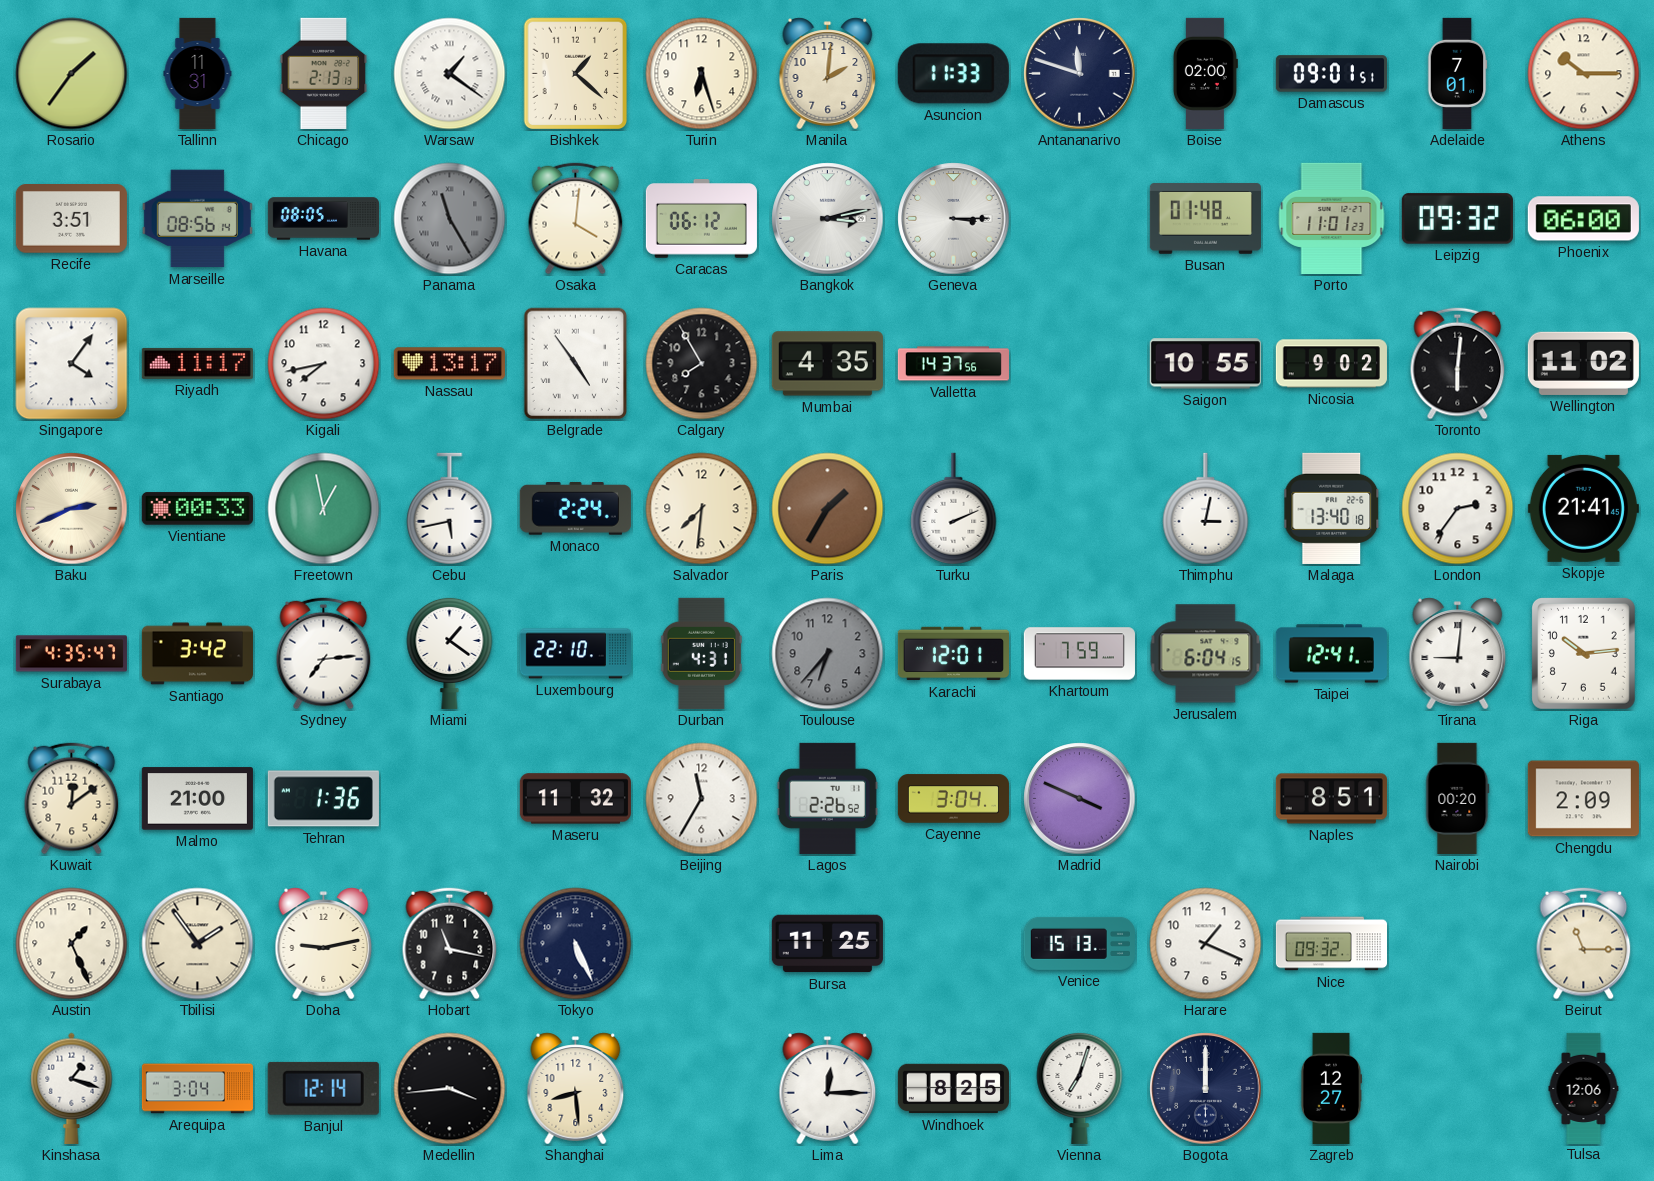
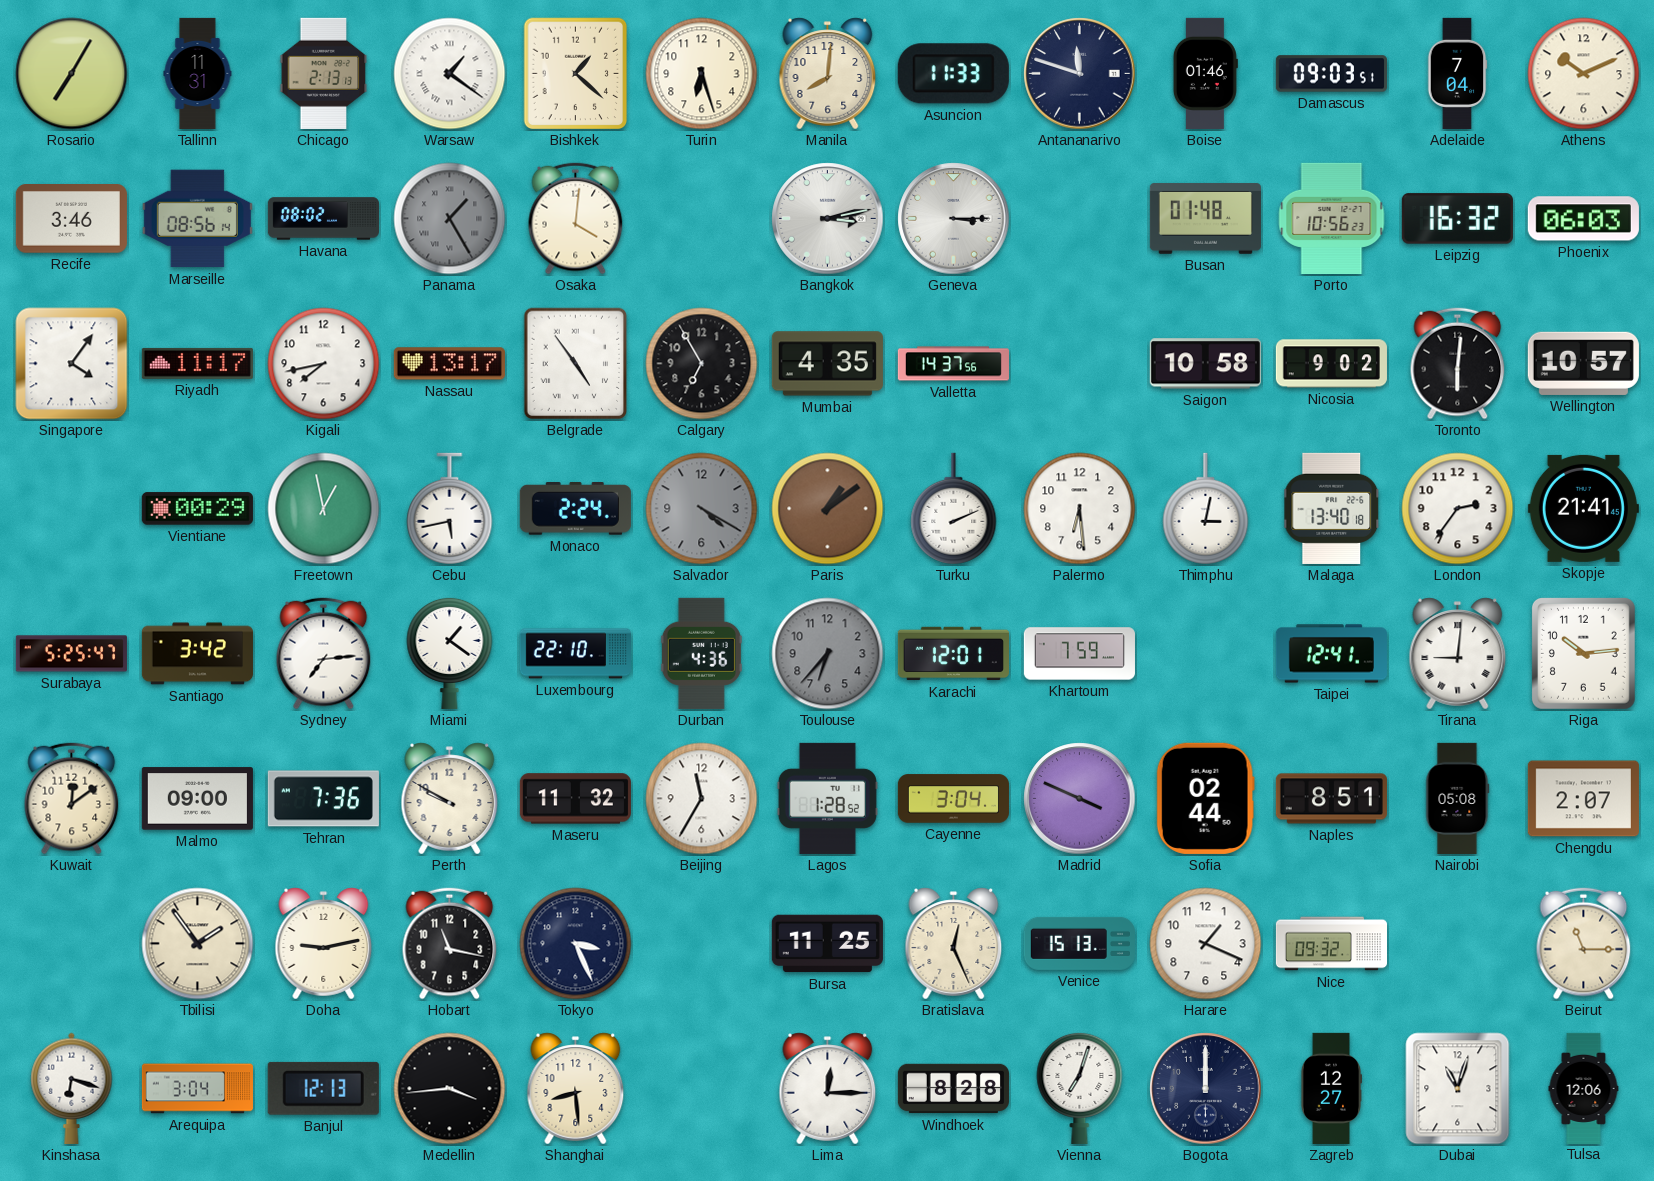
Rosario: 1:36 -> 7:05
Manila: 2:01 -> 8:01
Boise: 02:00 -> 01:46
Damascus: 09:01 -> 09:03
Adelaide: 7:01 -> 7:04
Athens: 10:15 -> 10:11
Recife: 3:51 -> 3:46
Havana: 08:05 -> 08:02
Panama: 11:25 -> 1:25
Caracas: 06:12 -> none
Porto: 11:01 -> 10:56
Leipzig: 09:32 -> 16:32
Phoenix: 06:00 -> 06:03
Calgary: 7:55 -> 6:55
Saigon: 10:55 -> 10:58
Wellington: 11:02 -> 10:57
Baku: 2:41 -> none
Vientiane: 00:33 -> 00:29
Salvador: 7:31 -> 4:20
Salvador dial: cream -> grey
Paris: 1:35 -> 1:09
Palermo: none -> 6:29
Surabaya: 4:35 -> 5:25
Durban: 4:31 -> 4:36
Jerusalem: 6:04 -> none
Malmo: 21:00 -> 09:00
Tehran: 1:36 -> 7:36
Perth: none -> 9:50
Lagos: 2:26 -> 1:28
Sofia: none -> 02:44
Nairobi: 00:20 -> 05:08
Chengdu: 2:09 -> 2:07
Austin: 1:26 -> none
Tokyo: 5:26 -> 3:26
Bratislava: none -> 12:26
Kinshasa: 1:18 -> 6:18
Banjul: 12:14 -> 12:13
Windhoek: 8:25 -> 8:28
Dubai: none -> 11:03
